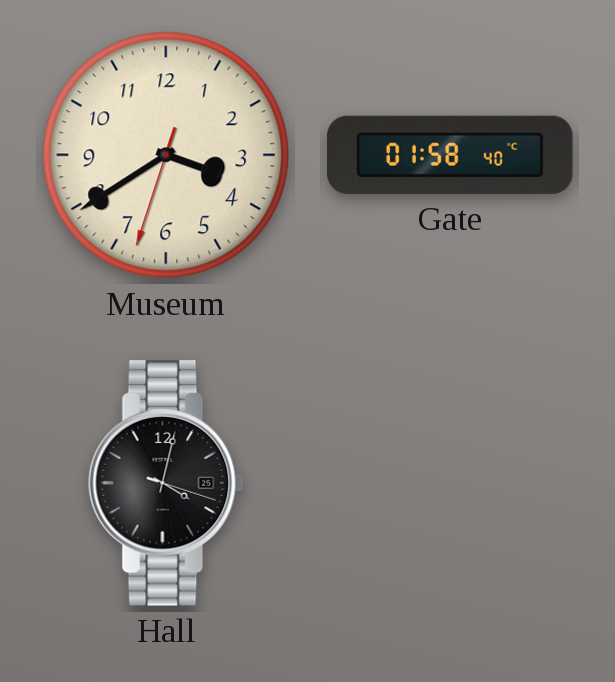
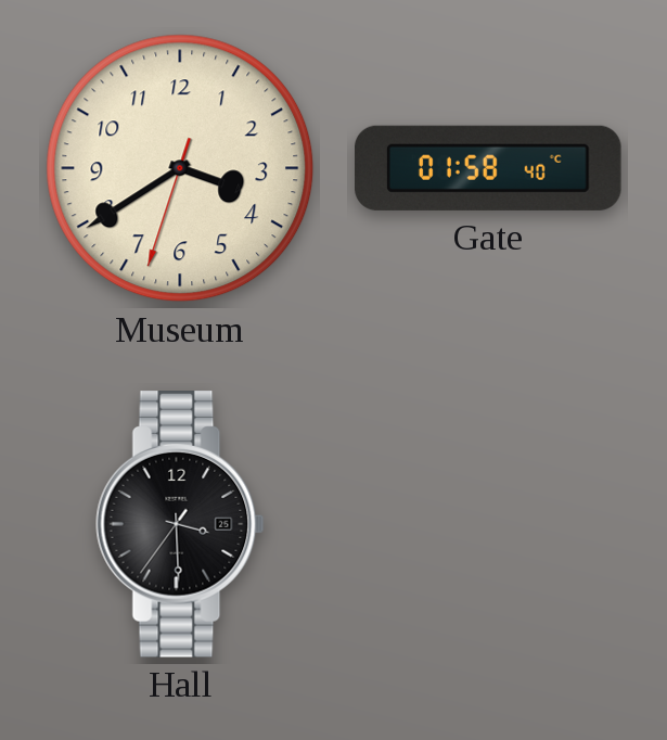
Hall: 4:02 -> 3:29
